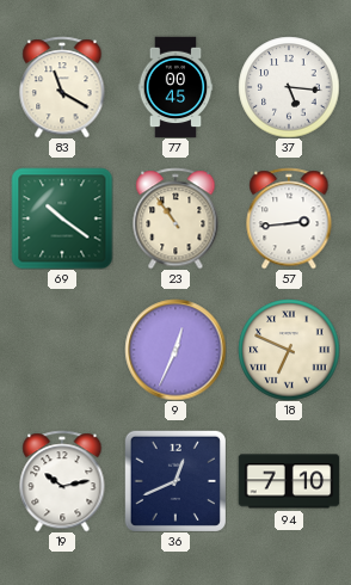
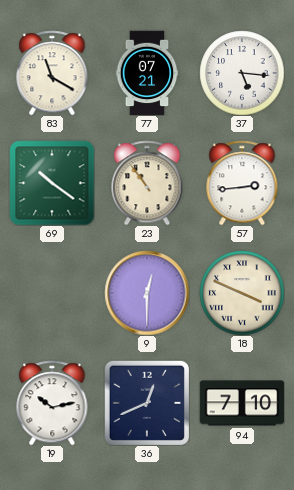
77: 00:45 -> 07:21
9: 12:34 -> 12:30
18: 6:49 -> 3:49
